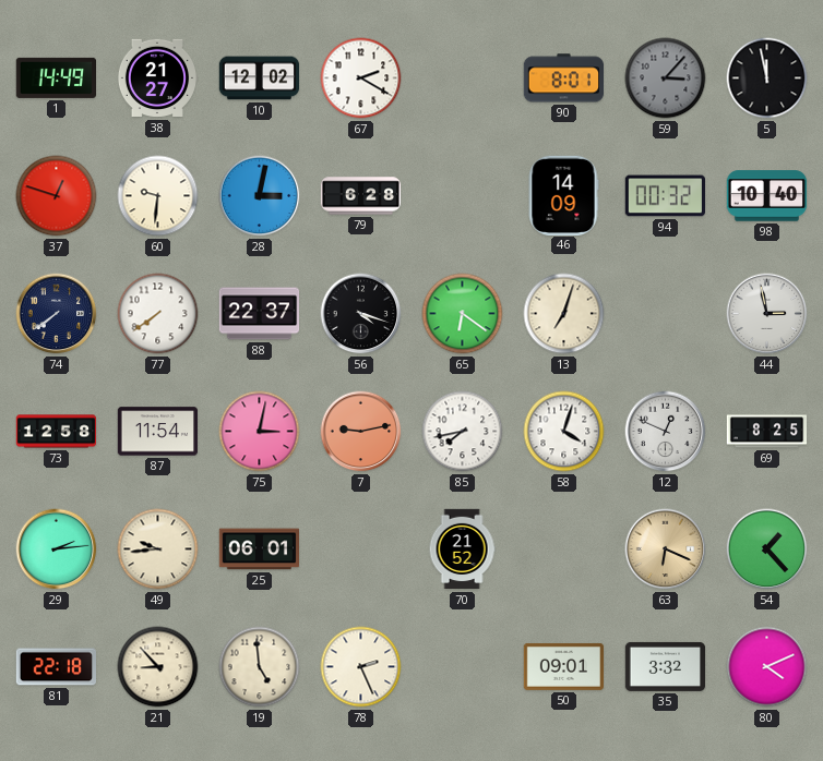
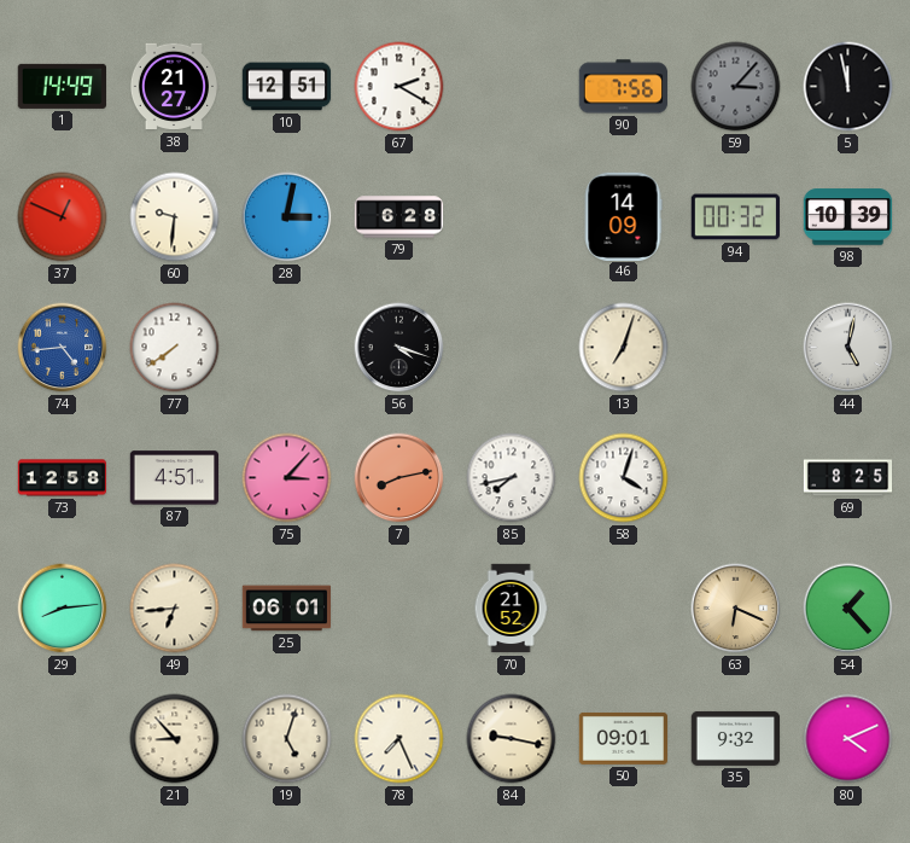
10: 12:02 -> 12:51
90: 8:01 -> 7:56
37: 12:48 -> 12:49
98: 10:40 -> 10:39
74: 7:39 -> 4:44
74 dial: navy -> blue
88: 22:37 -> none
65: 6:21 -> none
44: 2:58 -> 5:02
87: 11:54 -> 4:51
75: 3:02 -> 3:07
7: 9:13 -> 8:13
12: 12:49 -> none
29: 2:14 -> 8:14
49: 9:44 -> 6:44
81: 22:18 -> none
19: 4:59 -> 5:03
78: 2:26 -> 7:26
84: none -> 9:17
35: 3:32 -> 9:32
